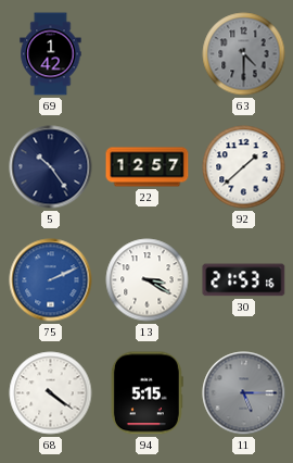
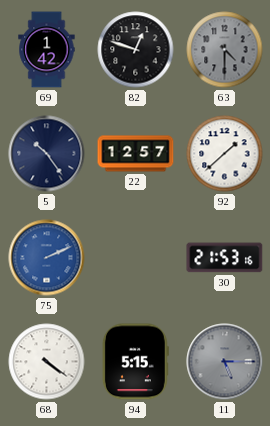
82: none -> 12:48
13: 3:20 -> none
